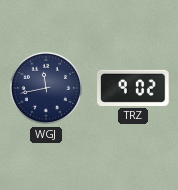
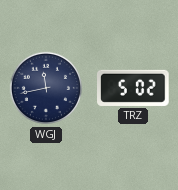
TRZ: 9:02 -> 5:02
